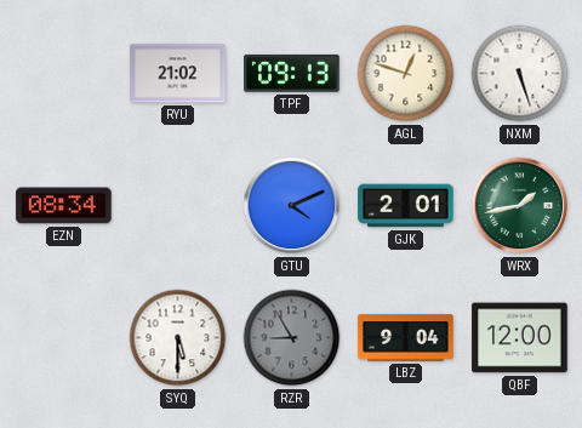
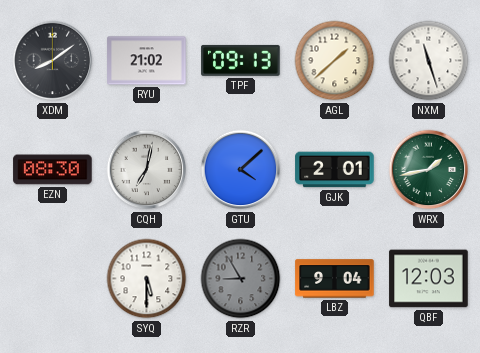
XDM: none -> 8:09
AGL: 12:48 -> 1:38
NXM: 5:27 -> 11:27
EZN: 08:34 -> 08:30
CQH: none -> 7:02
GTU: 4:11 -> 4:08
QBF: 12:00 -> 12:03
